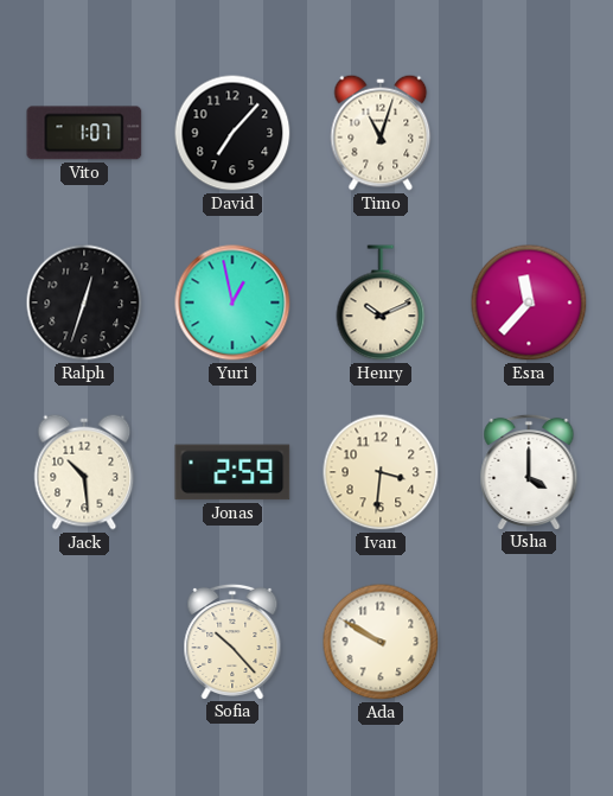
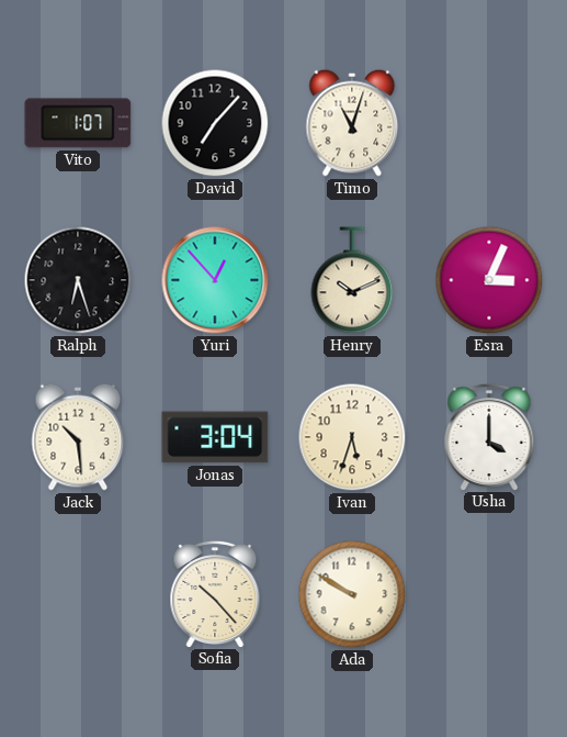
Ralph: 12:33 -> 6:27
Yuri: 12:58 -> 12:53
Esra: 11:37 -> 3:04
Jonas: 2:59 -> 3:04
Ivan: 3:31 -> 5:33
